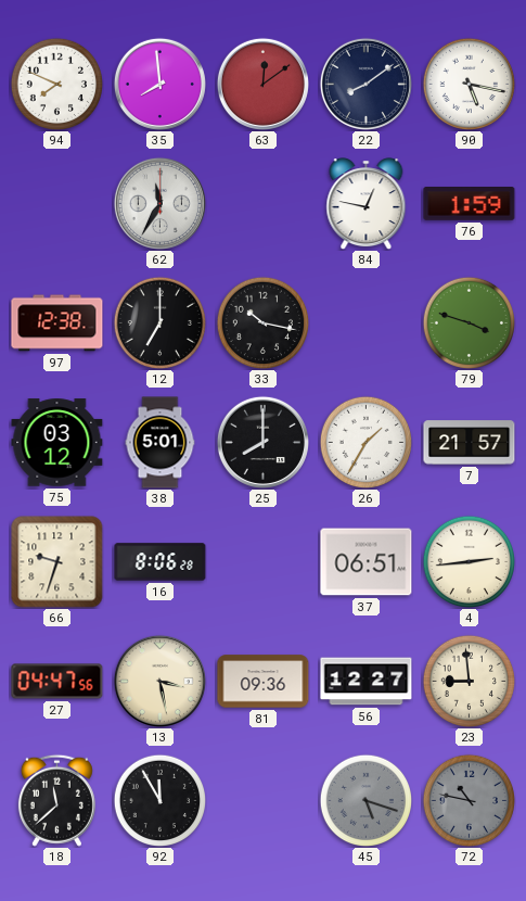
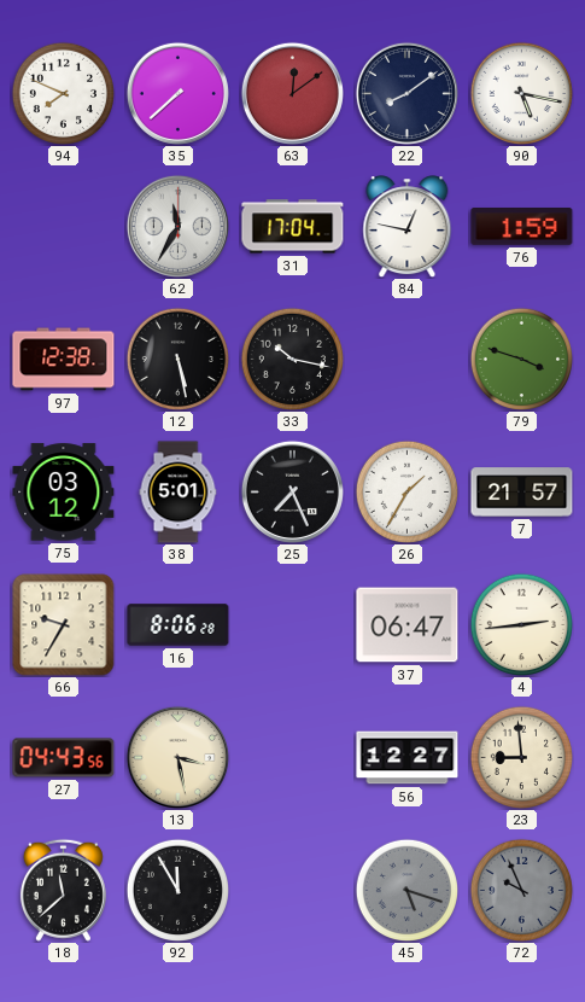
35: 7:59 -> 7:38
31: none -> 17:04
12: 7:00 -> 5:28
25: 8:00 -> 7:26
66: 9:33 -> 9:35
37: 06:51 -> 06:47
27: 04:47 -> 04:43
81: 09:36 -> none
72: 10:47 -> 9:56
